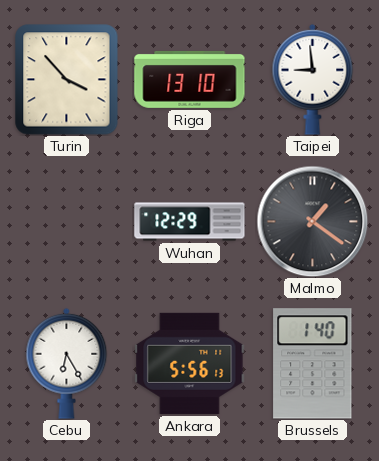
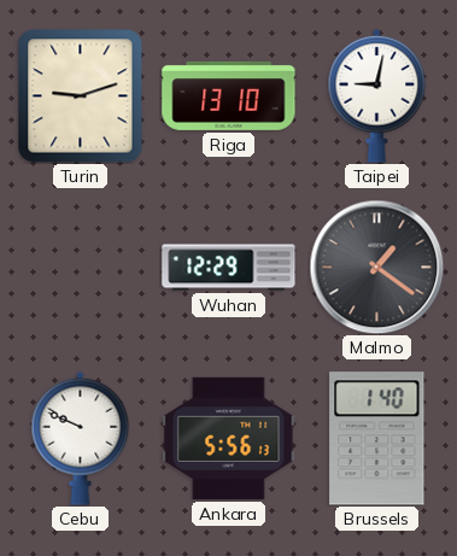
Turin: 3:53 -> 9:12
Taipei: 8:59 -> 9:02
Cebu: 6:25 -> 9:49
